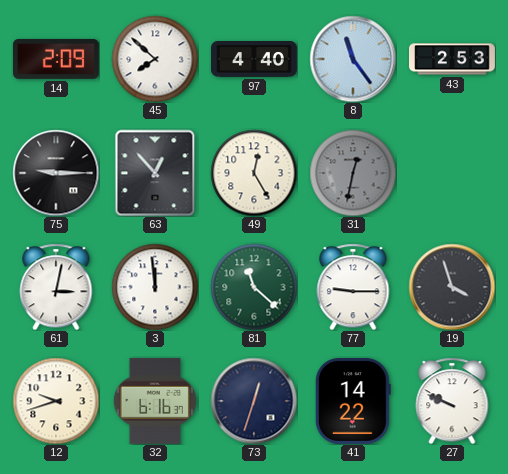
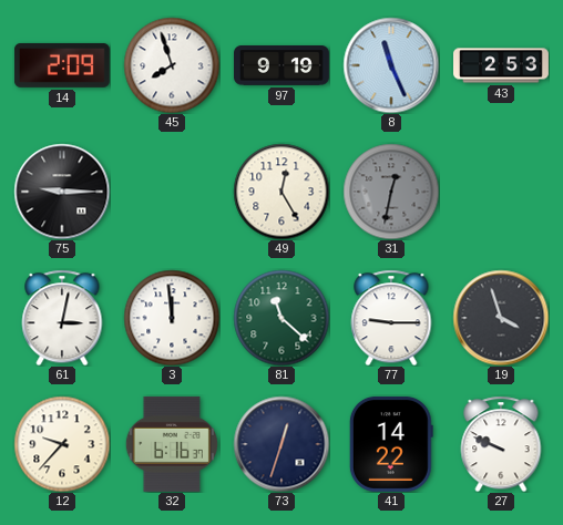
45: 7:52 -> 7:57
97: 4:40 -> 9:19
8: 11:24 -> 11:26
63: 12:53 -> none
12: 9:42 -> 9:37
